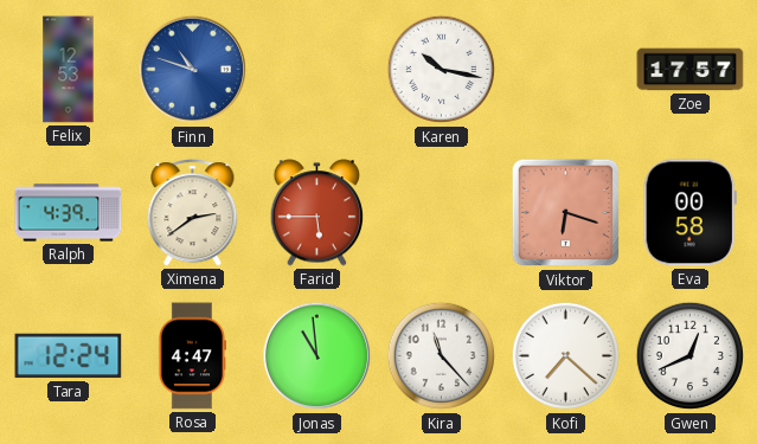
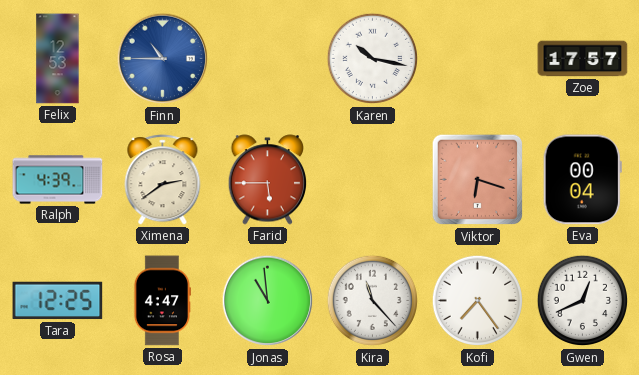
Finn: 10:48 -> 10:45
Eva: 00:58 -> 00:04
Tara: 12:24 -> 12:25
Kofi: 7:22 -> 7:24
